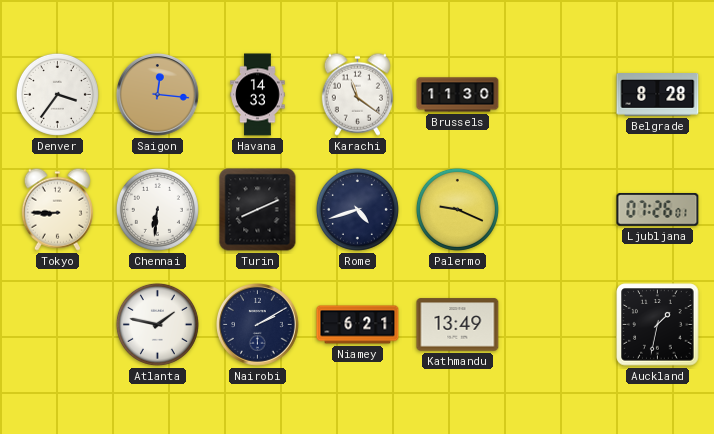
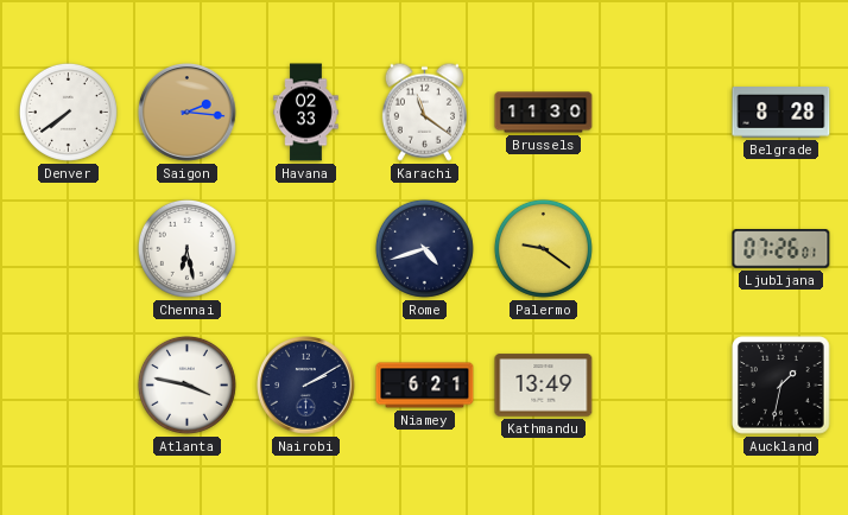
Denver: 3:36 -> 7:39
Saigon: 12:16 -> 2:16
Havana: 14:33 -> 02:33
Tokyo: 8:45 -> none
Chennai: 6:31 -> 6:28
Turin: 8:11 -> none
Palermo: 9:19 -> 9:21
Atlanta: 1:47 -> 3:47
